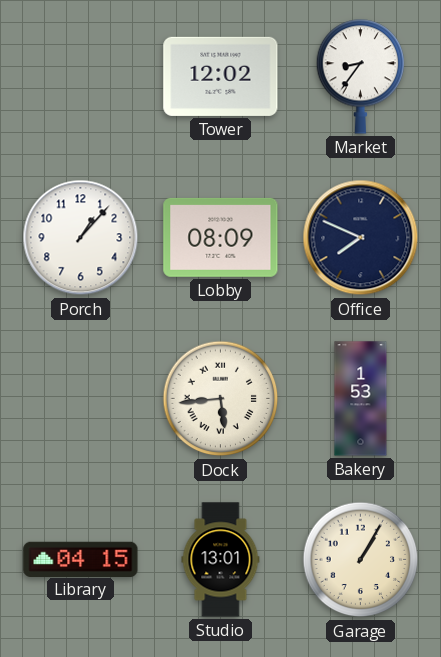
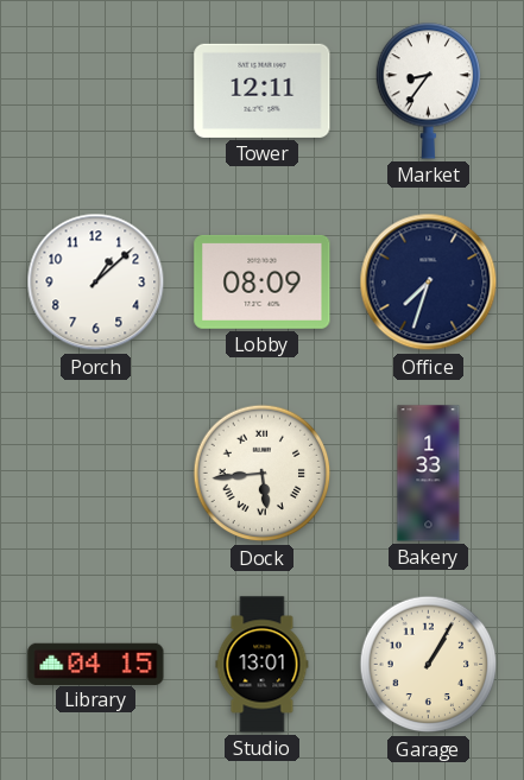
Tower: 12:02 -> 12:11
Porch: 1:07 -> 1:08
Office: 7:49 -> 7:33
Bakery: 1:53 -> 1:33
